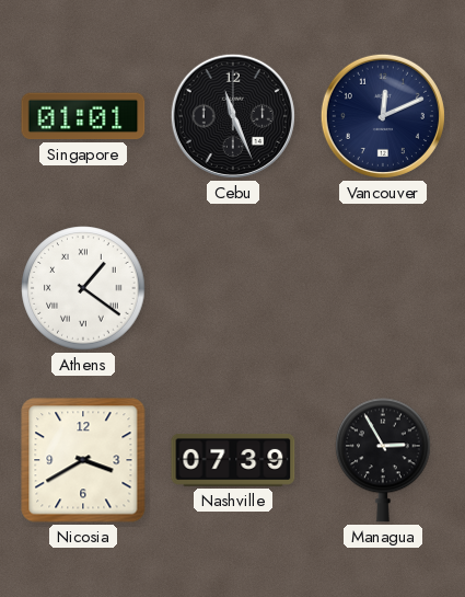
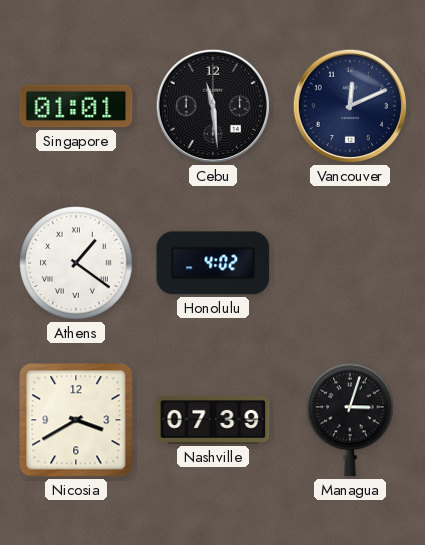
Cebu: 11:26 -> 11:29
Honolulu: none -> 4:02
Managua: 2:55 -> 3:03
